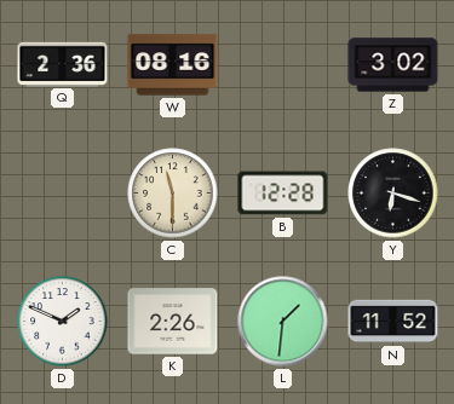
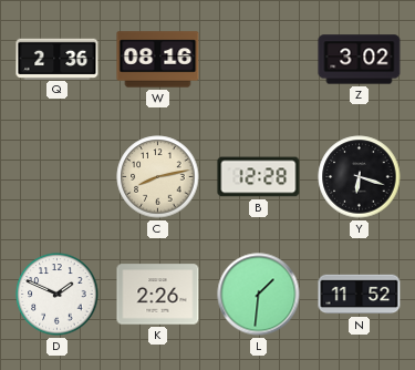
C: 11:30 -> 8:13
